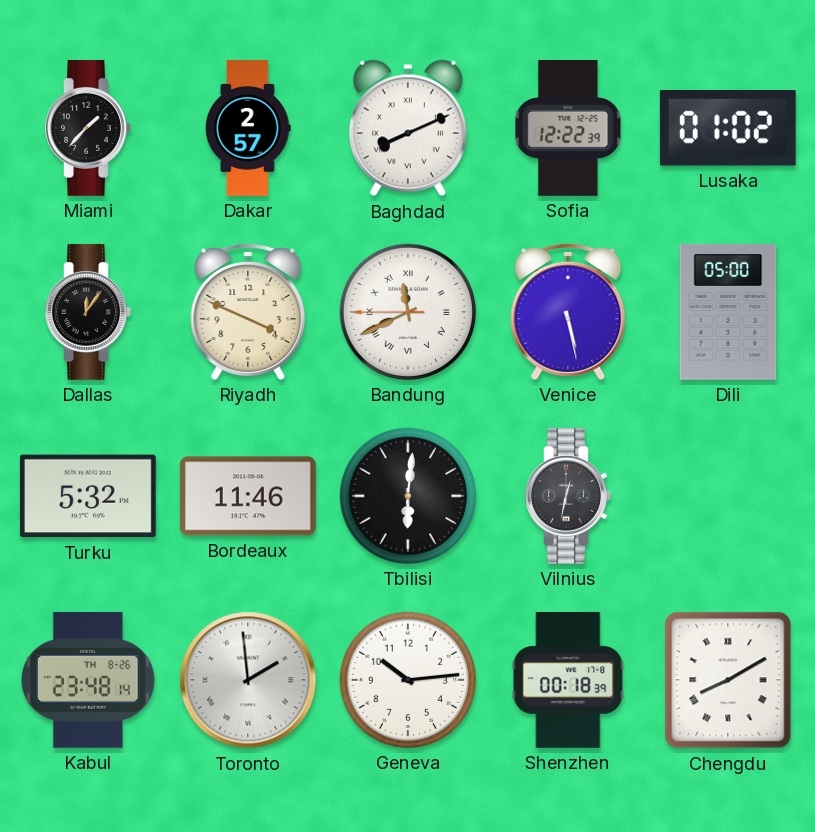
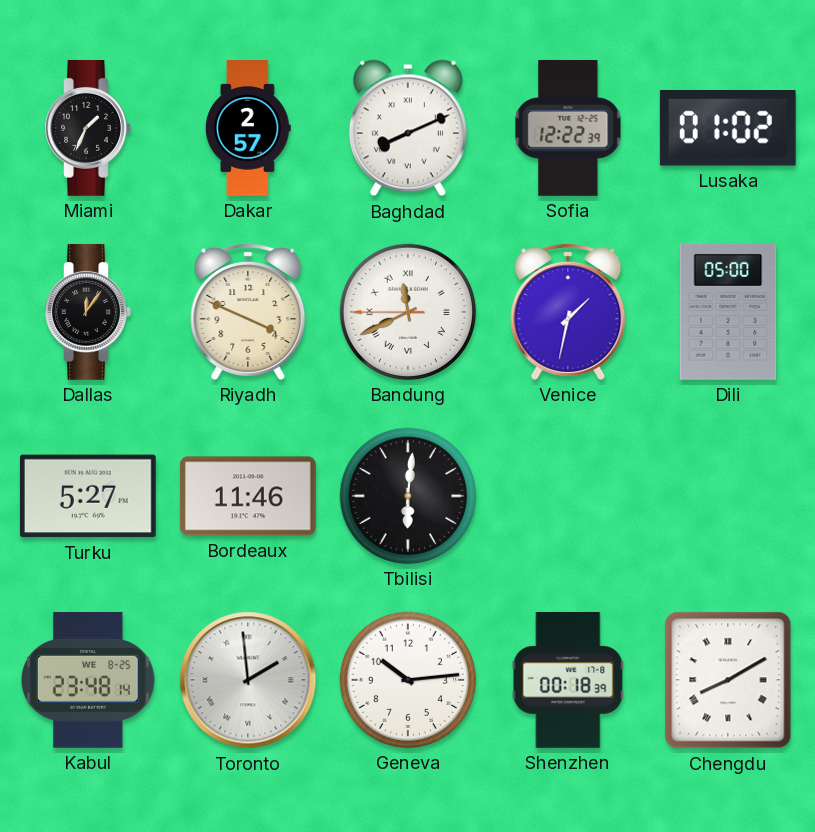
Miami: 1:37 -> 1:34
Venice: 5:28 -> 1:32
Turku: 5:32 -> 5:27
Vilnius: 12:32 -> none
Kabul date: TH 8-26 -> WE 8-25
